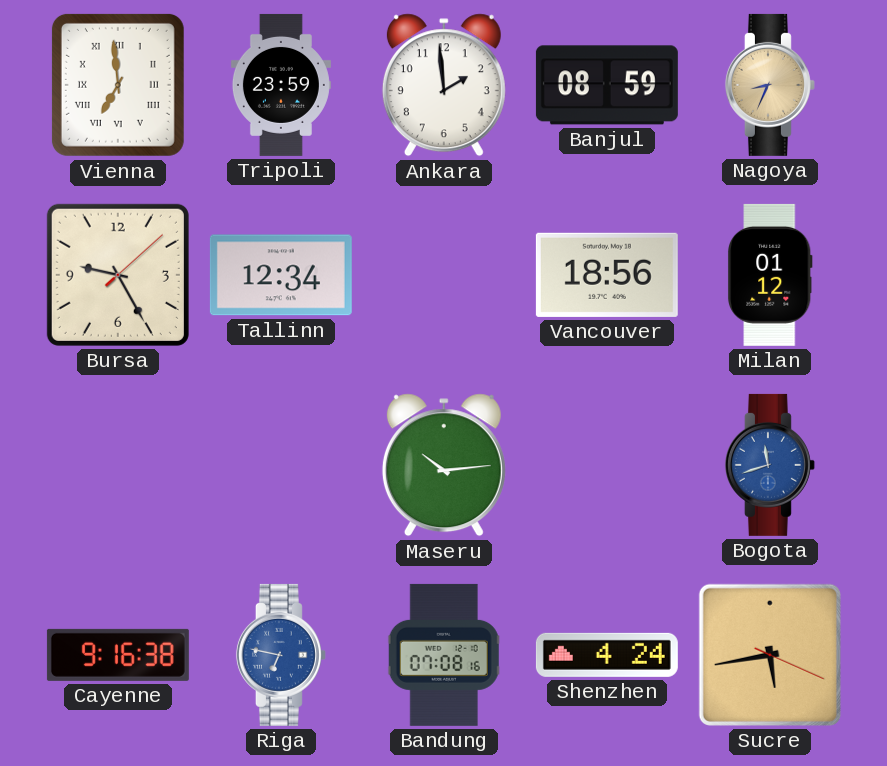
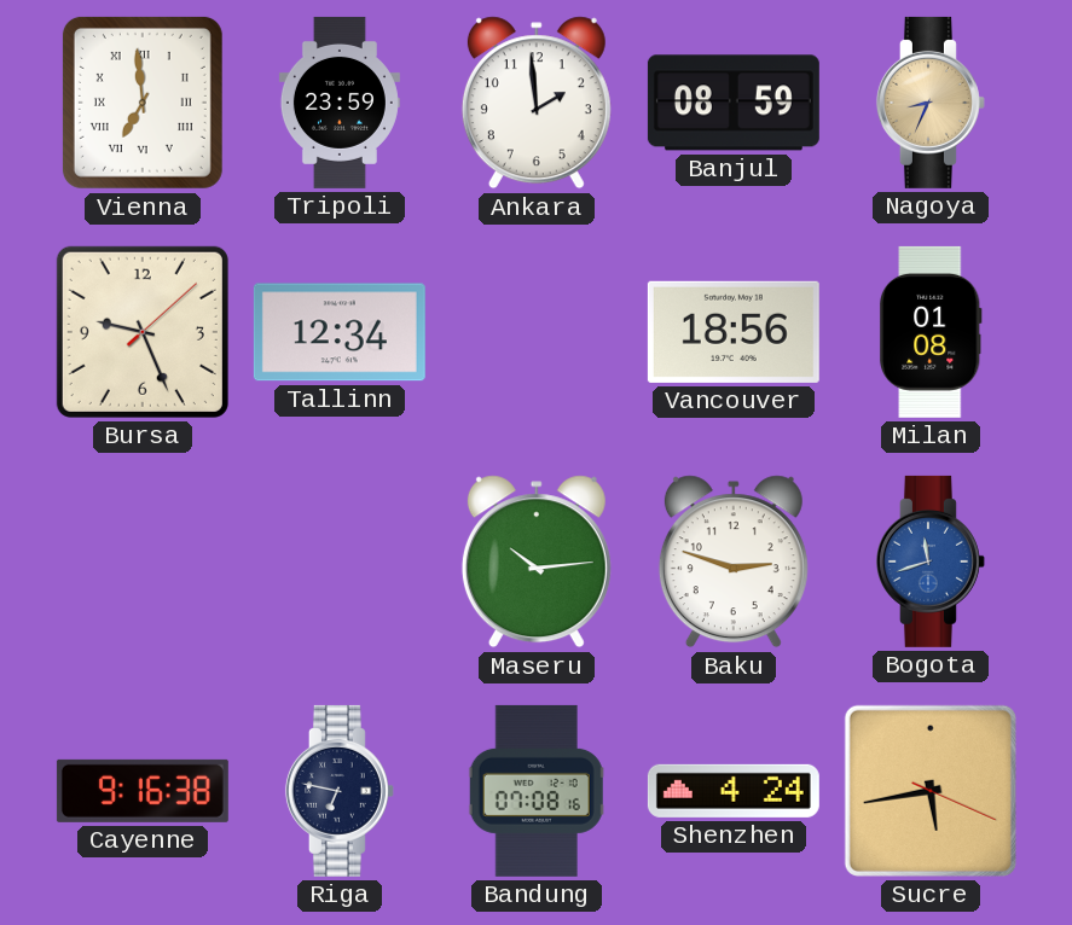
Bursa: 9:25 -> 9:26
Milan: 01:12 -> 01:08
Baku: none -> 2:48
Riga dial: blue -> navy
